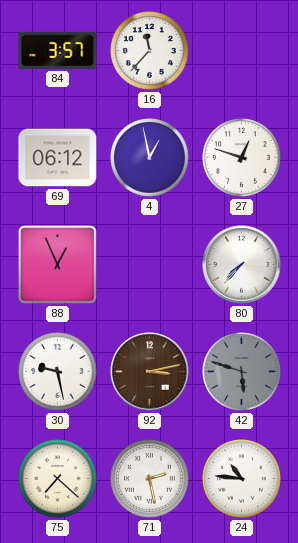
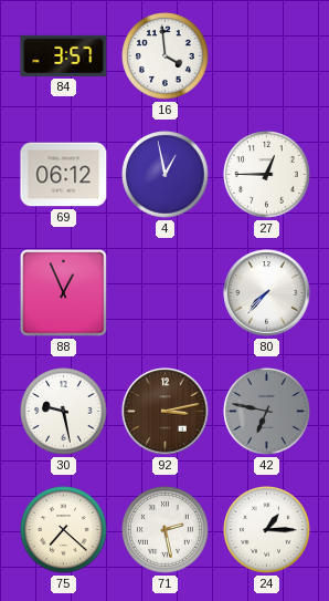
16: 11:37 -> 3:59
27: 12:48 -> 12:45
42: 5:48 -> 6:47
24: 10:46 -> 1:15
